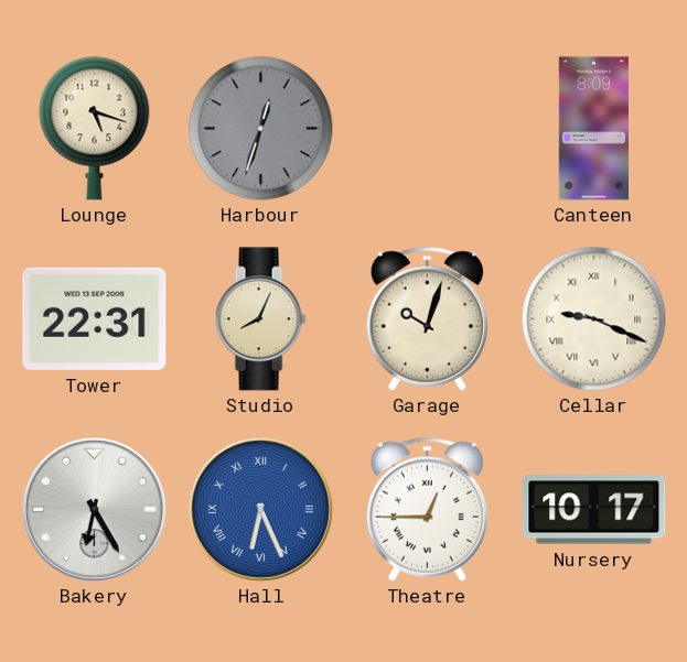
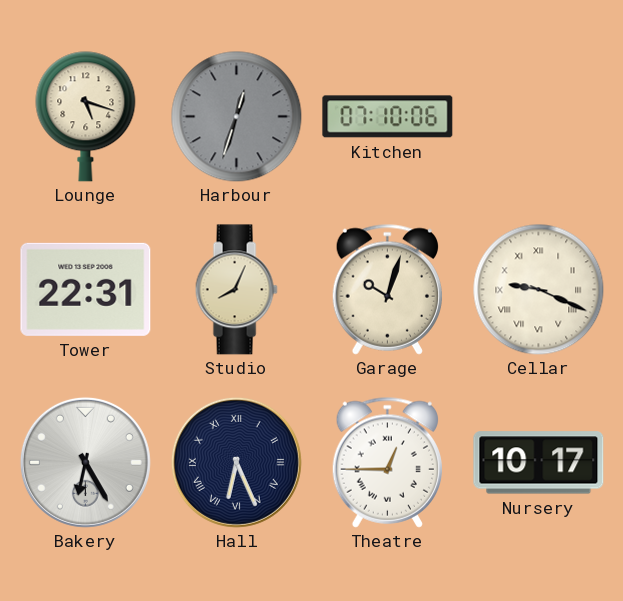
Kitchen: none -> 07:10
Canteen: 8:09 -> none
Hall dial: blue -> navy
